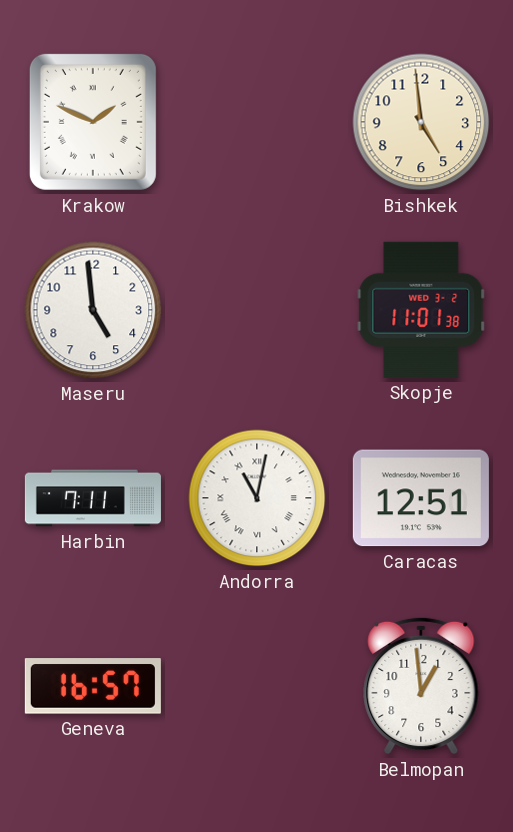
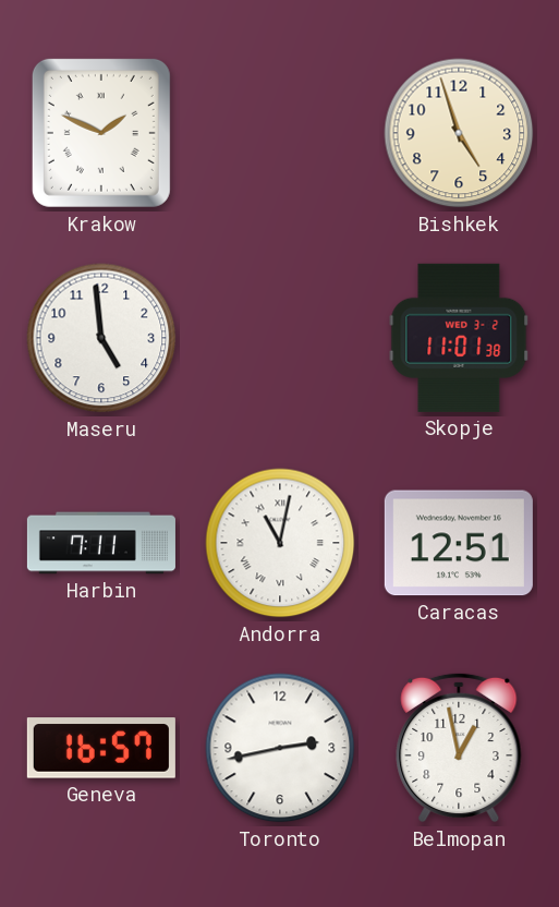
Bishkek: 4:59 -> 4:57
Toronto: none -> 2:43
Belmopan: 12:59 -> 12:58
